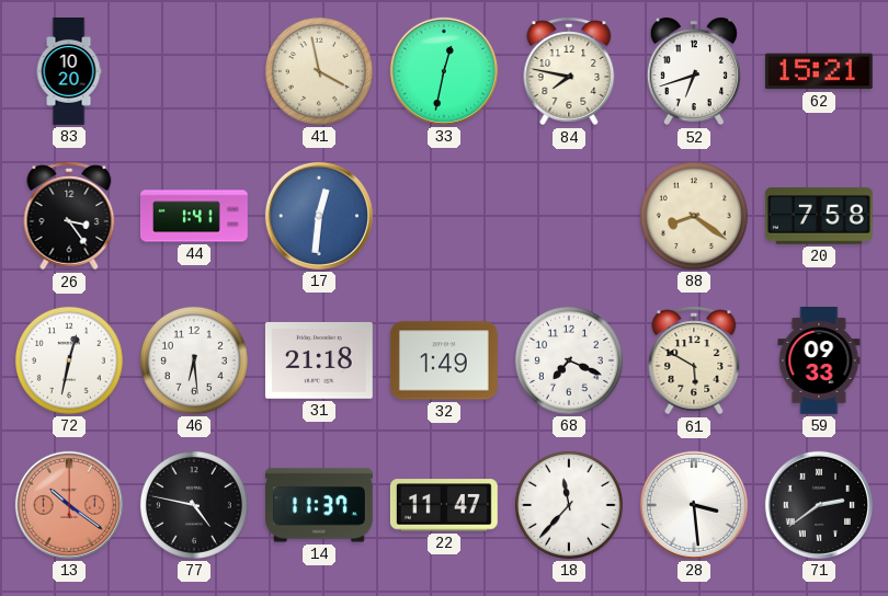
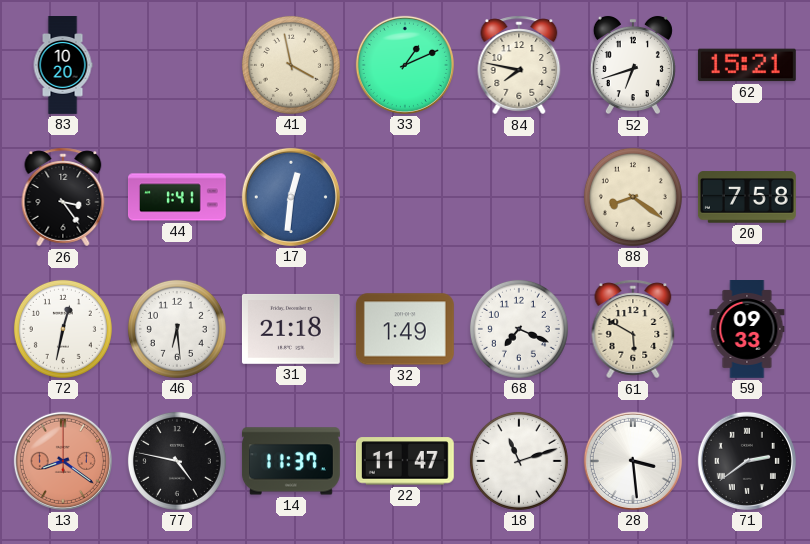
33: 12:32 -> 1:11
13: 10:21 -> 8:21
18: 11:37 -> 11:12
